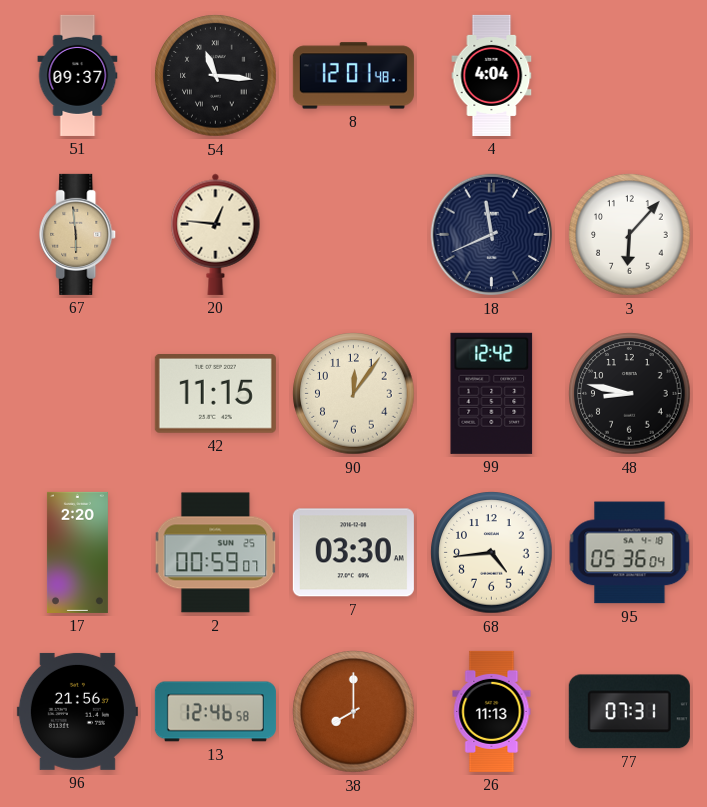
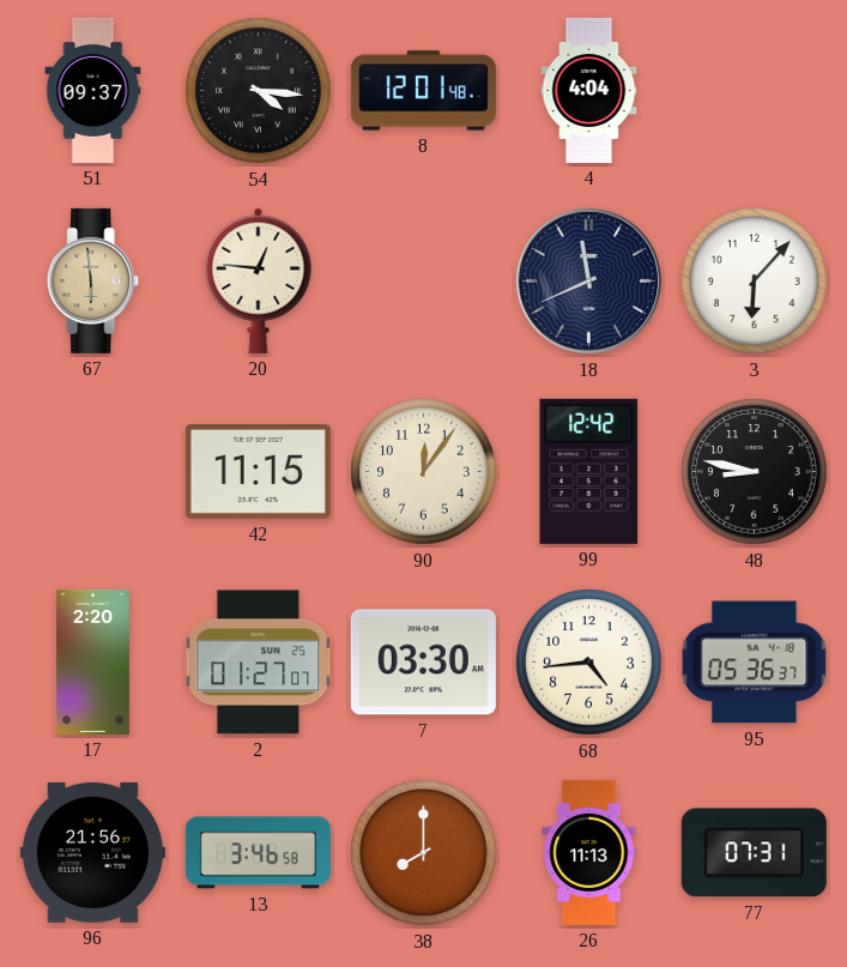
54: 11:16 -> 4:16
2: 00:59 -> 01:27
95: 05:36:04 -> 05:36:37
13: 12:46 -> 3:46
